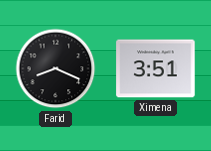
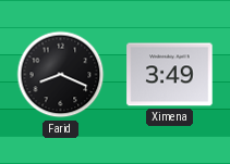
Ximena: 3:51 -> 3:49
